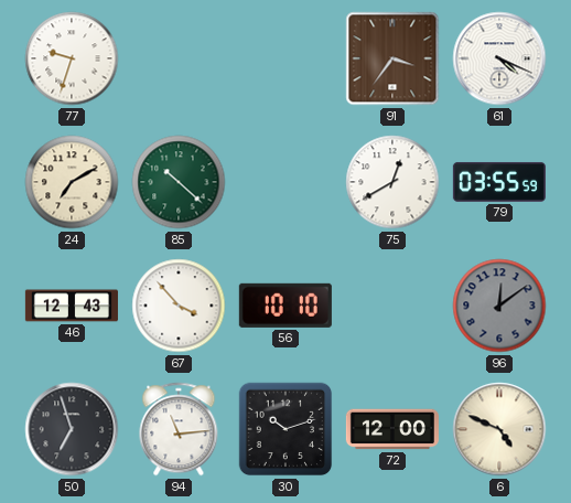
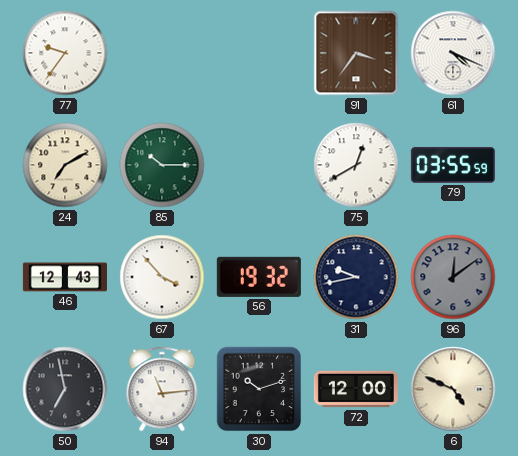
77: 9:33 -> 9:36
85: 10:22 -> 10:15
56: 10:10 -> 19:32
31: none -> 9:43
50: 6:57 -> 6:58
